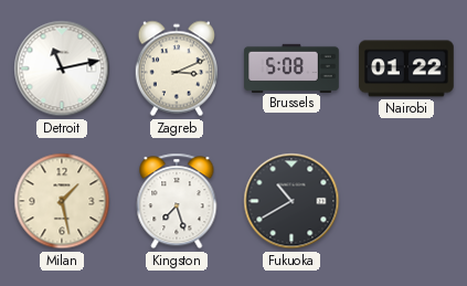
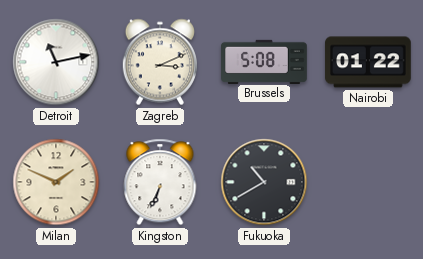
Milan: 1:28 -> 1:49
Kingston: 7:27 -> 6:34
